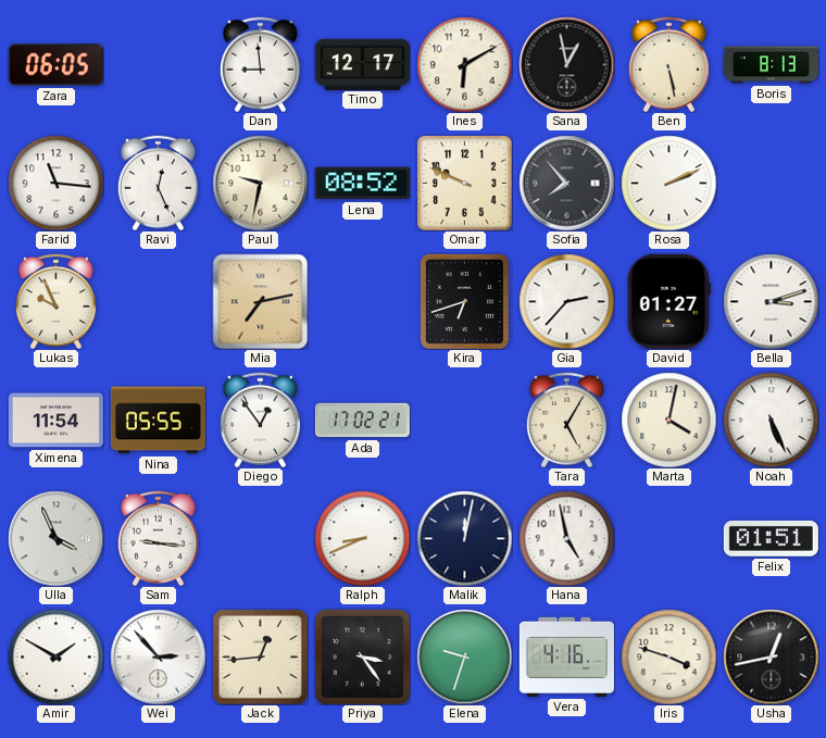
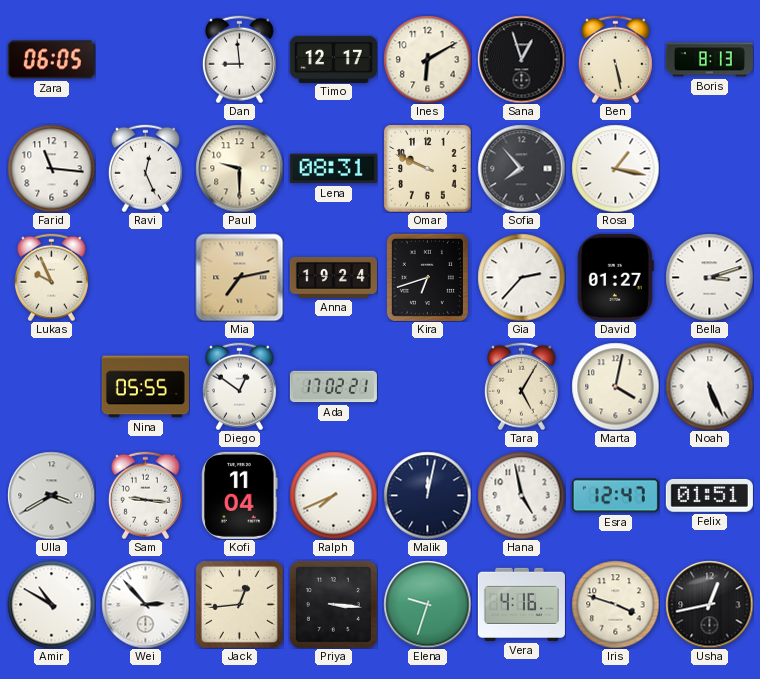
Sana: 12:58 -> 12:57
Paul: 9:32 -> 9:30
Lena: 08:52 -> 08:31
Rosa: 2:11 -> 1:17
Anna: none -> 19:24
Ximena: 11:54 -> none
Diego: 12:54 -> 12:51
Ulla: 3:56 -> 3:40
Kofi: none -> 11:04
Ralph: 8:41 -> 7:41
Esra: none -> 12:47
Amir: 1:50 -> 10:50
Priya: 3:24 -> 3:16
